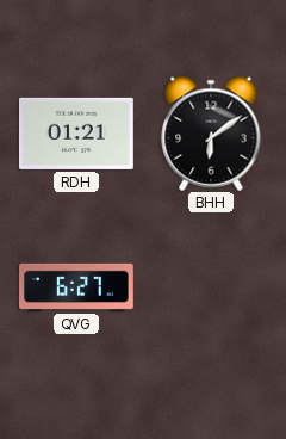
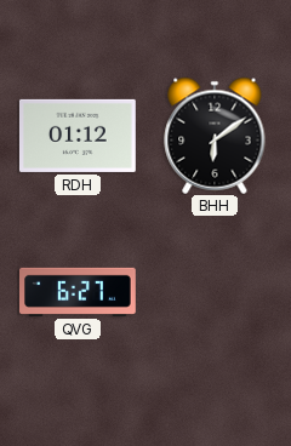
RDH: 01:21 -> 01:12
